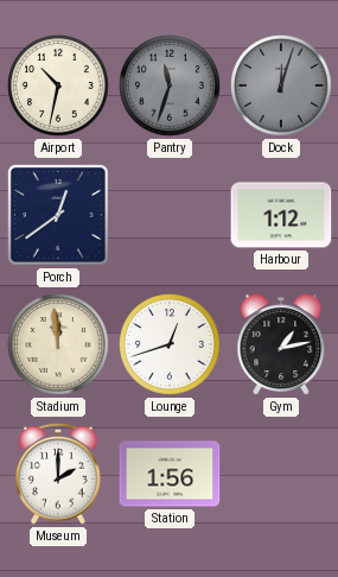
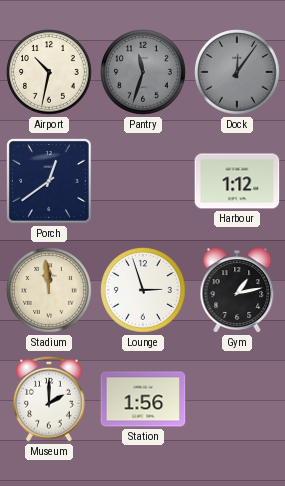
Dock: 12:03 -> 12:06
Lounge: 12:42 -> 2:57
